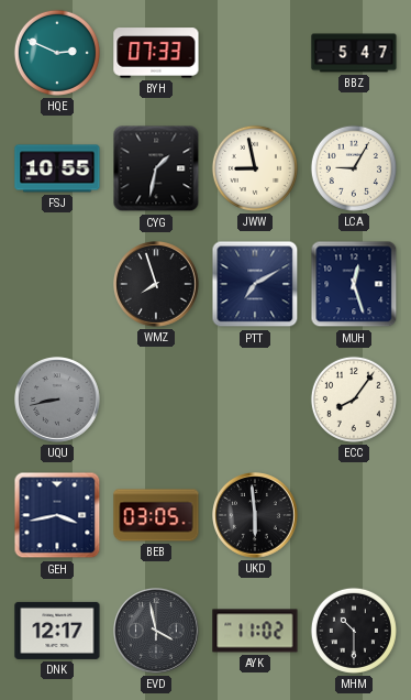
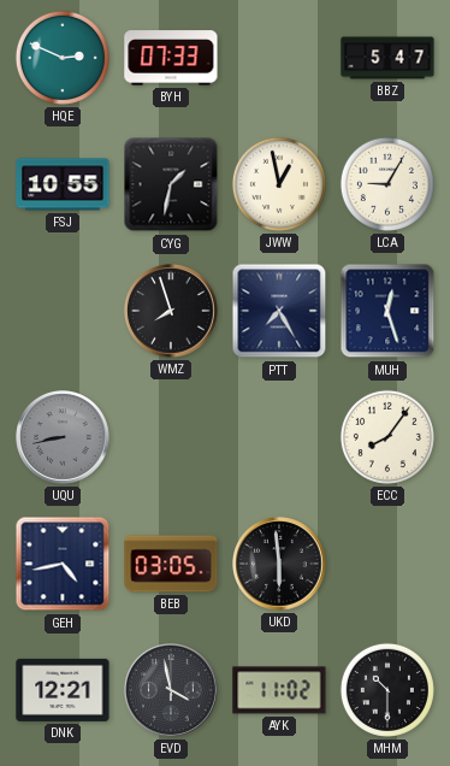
JWW: 8:58 -> 12:58
PTT: 7:10 -> 7:25
GEH: 3:43 -> 4:43
DNK: 12:17 -> 12:21
